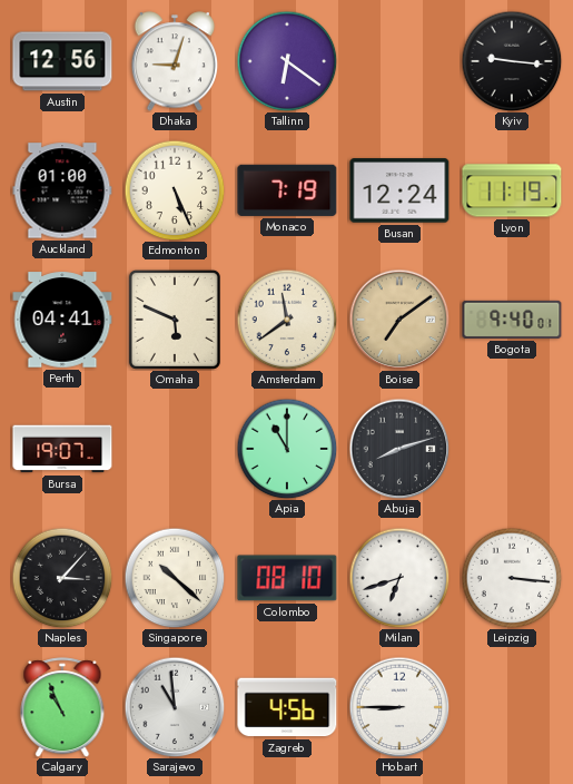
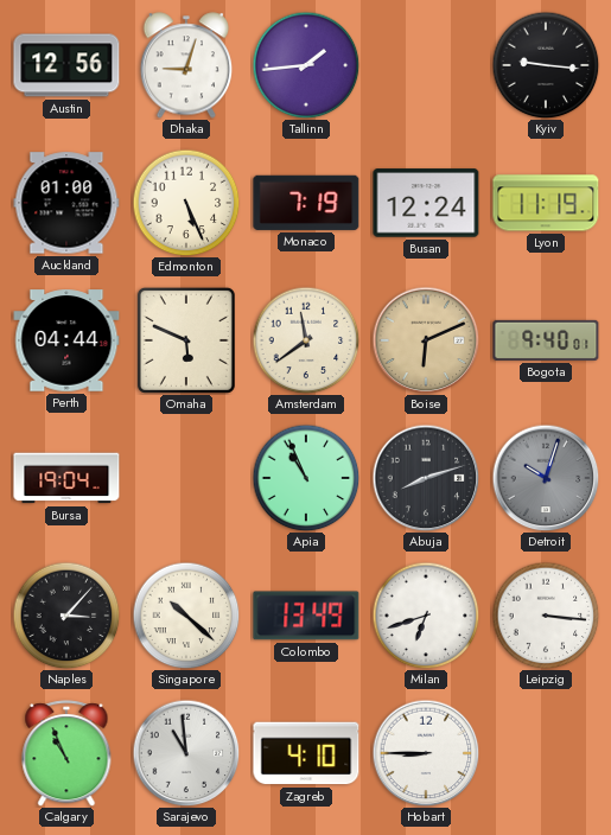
Tallinn: 6:21 -> 1:44
Perth: 04:41 -> 04:44
Boise: 7:09 -> 6:11
Bursa: 19:07 -> 19:04
Apia: 11:00 -> 10:56
Detroit: none -> 10:03
Colombo: 08:10 -> 13:49
Zagreb: 4:56 -> 4:10
